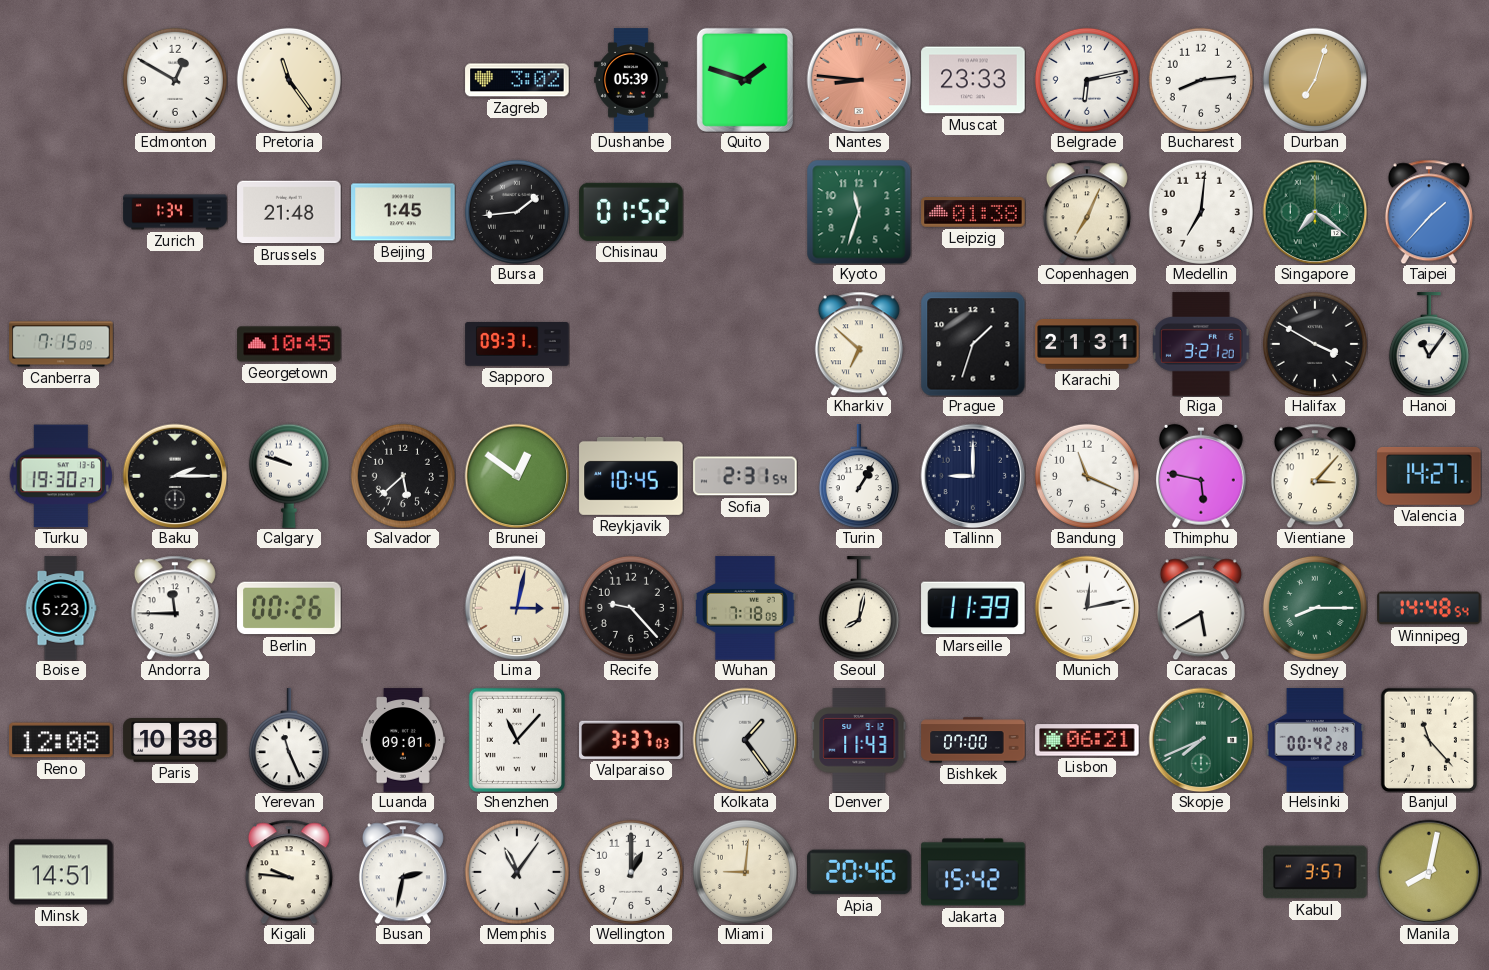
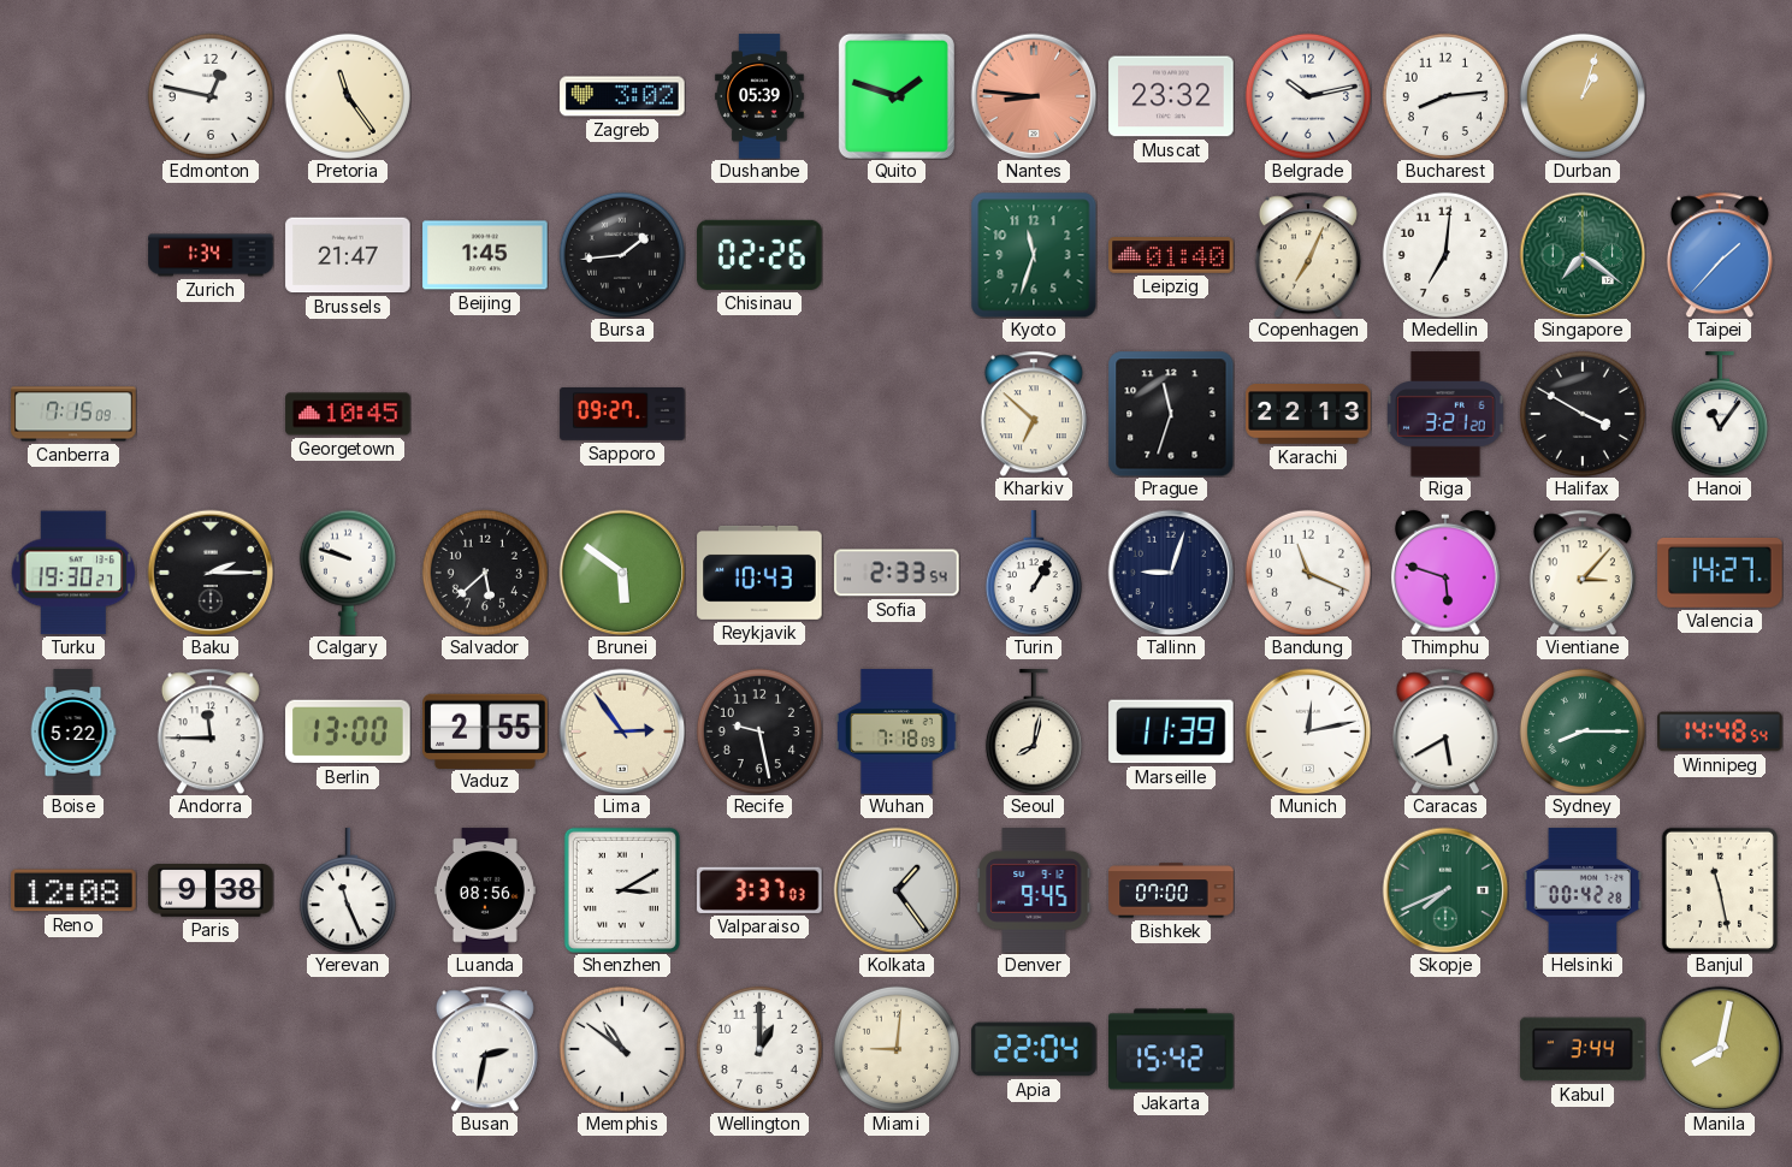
Edmonton: 12:50 -> 12:47
Muscat: 23:33 -> 23:32
Belgrade: 6:13 -> 10:13
Durban: 7:03 -> 1:03
Brussels: 21:48 -> 21:47
Chisinau: 01:52 -> 02:26
Leipzig: 01:38 -> 01:40
Sapporo: 09:31 -> 09:27
Prague: 1:33 -> 11:33
Karachi: 21:31 -> 22:13
Brunei: 12:51 -> 5:51
Reykjavik: 10:45 -> 10:43
Sofia: 2:31 -> 2:33
Tallinn: 9:00 -> 9:03
Thimphu: 5:47 -> 5:48
Boise: 5:23 -> 5:22
Berlin: 00:26 -> 13:00
Vaduz: none -> 2:55
Lima: 3:02 -> 2:54
Recife: 9:23 -> 9:28
Paris: 10:38 -> 9:38
Luanda: 09:01 -> 08:56
Shenzhen: 11:07 -> 3:10
Denver: 11:43 -> 9:45
Lisbon: 06:21 -> none
Banjul: 11:23 -> 11:28
Minsk: 14:51 -> none
Kigali: 9:46 -> none
Memphis: 11:06 -> 10:51
Apia: 20:46 -> 22:04
Kabul: 3:57 -> 3:44
